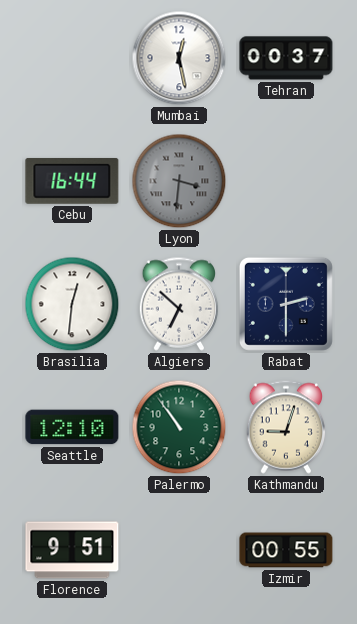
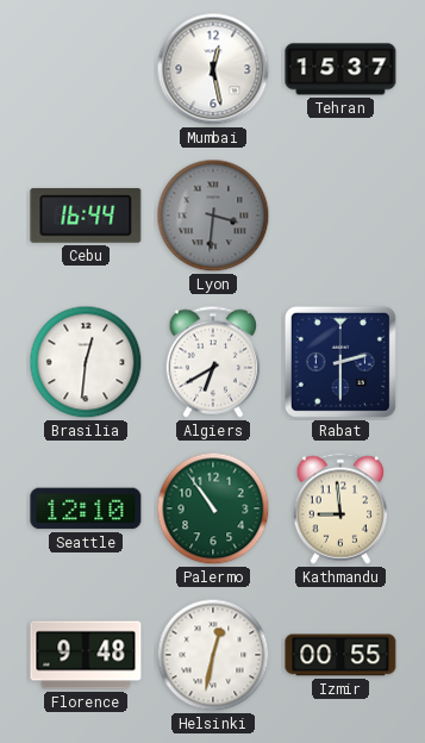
Tehran: 00:37 -> 15:37
Algiers: 6:52 -> 6:40
Kathmandu: 9:03 -> 8:59
Florence: 9:51 -> 9:48
Helsinki: none -> 12:32
